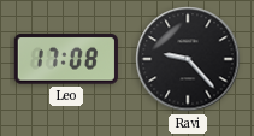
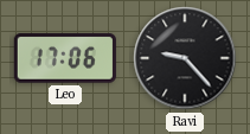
Leo: 17:08 -> 17:06
